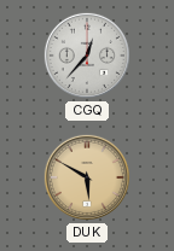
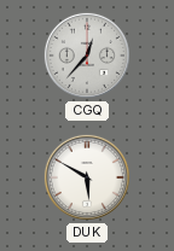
DUK dial: champagne -> white
